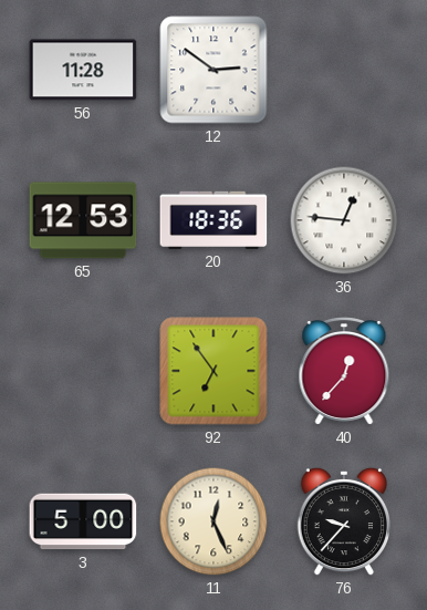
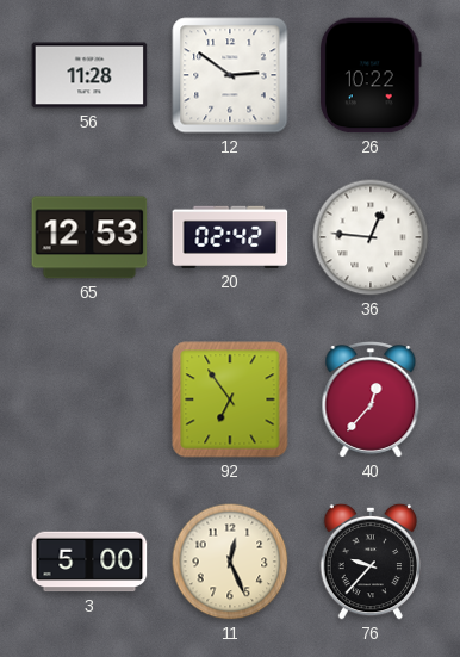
26: none -> 10:22
20: 18:36 -> 02:42
